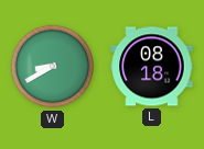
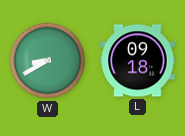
L: 08:18 -> 09:18
